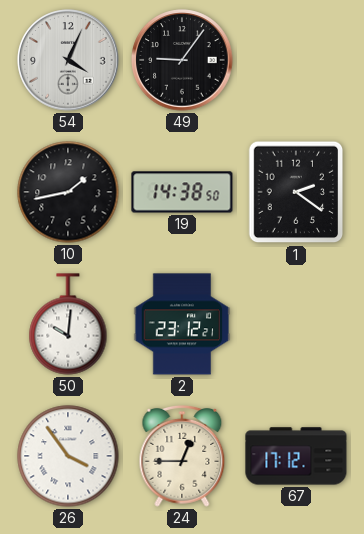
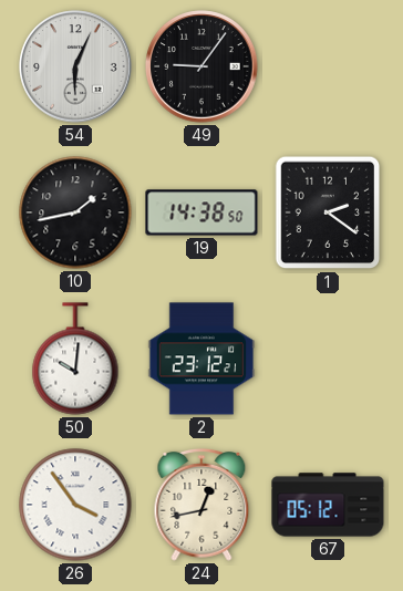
54: 4:04 -> 6:04
24: 12:45 -> 12:43
67: 17:12 -> 05:12
